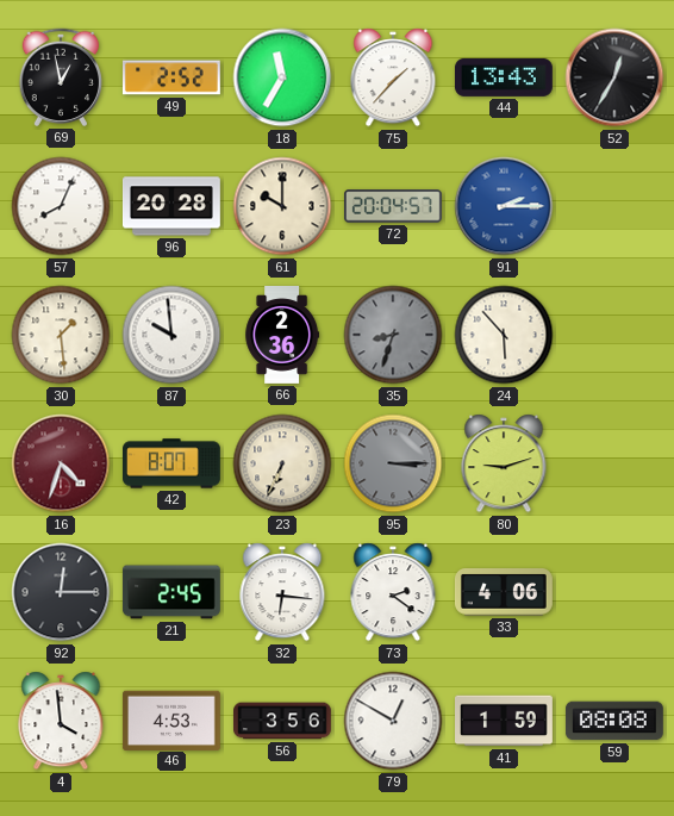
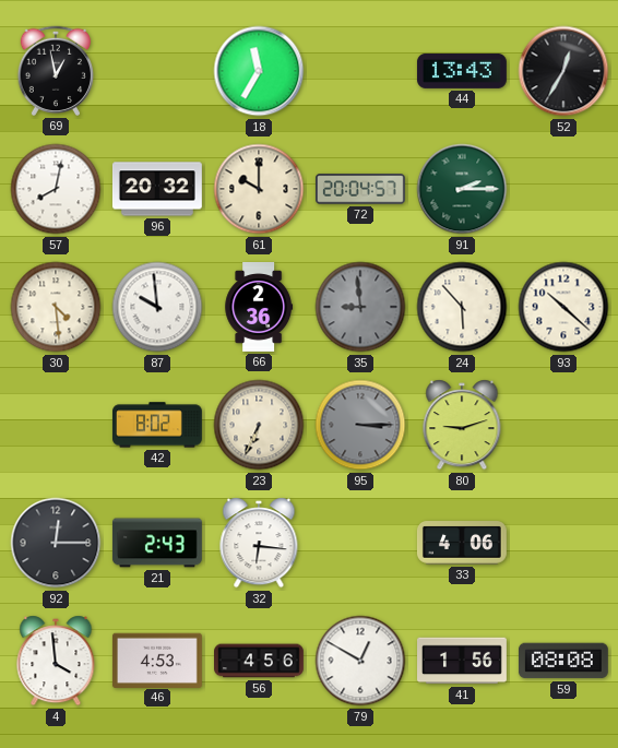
49: 2:52 -> none
75: 1:37 -> none
57: 8:04 -> 8:02
96: 20:28 -> 20:32
91 dial: blue -> green
30: 1:29 -> 4:29
35: 8:33 -> 8:59
93: none -> 10:22
16: 4:33 -> none
42: 8:07 -> 8:02
21: 2:45 -> 2:43
73: 2:21 -> none
56: 3:56 -> 4:56
41: 1:59 -> 1:56
